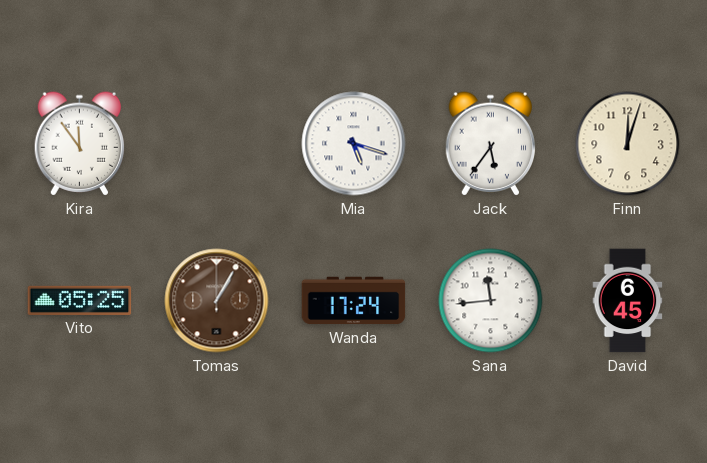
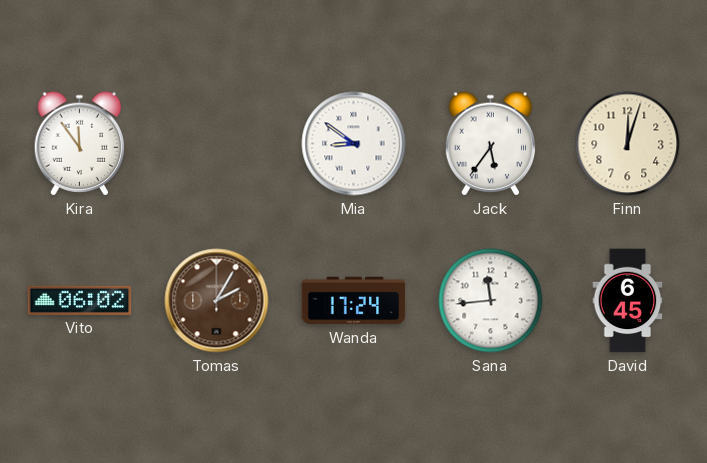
Mia: 5:18 -> 8:51
Vito: 05:25 -> 06:02
Tomas: 1:05 -> 2:05
